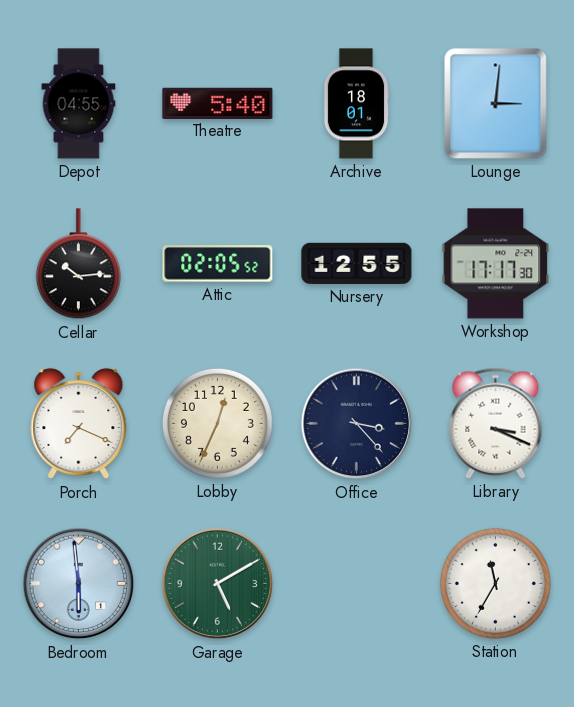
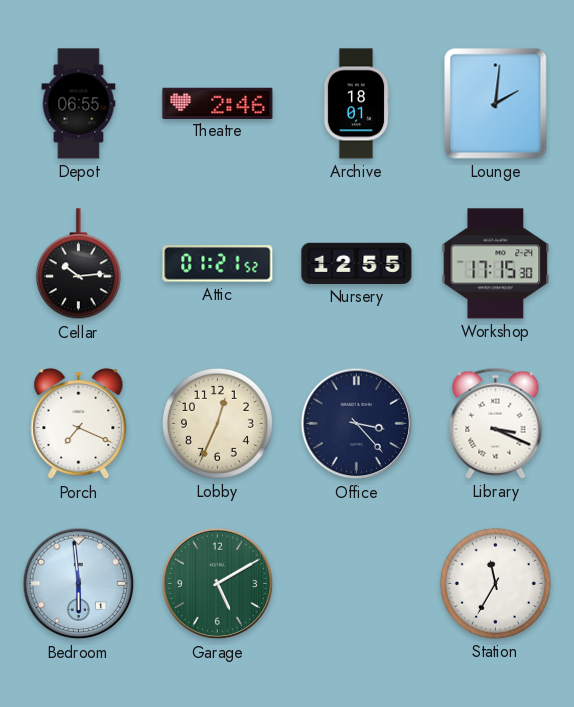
Depot: 04:55 -> 06:55
Theatre: 5:40 -> 2:46
Lounge: 3:01 -> 2:01
Attic: 02:05 -> 01:21
Workshop: 17:17 -> 17:15
